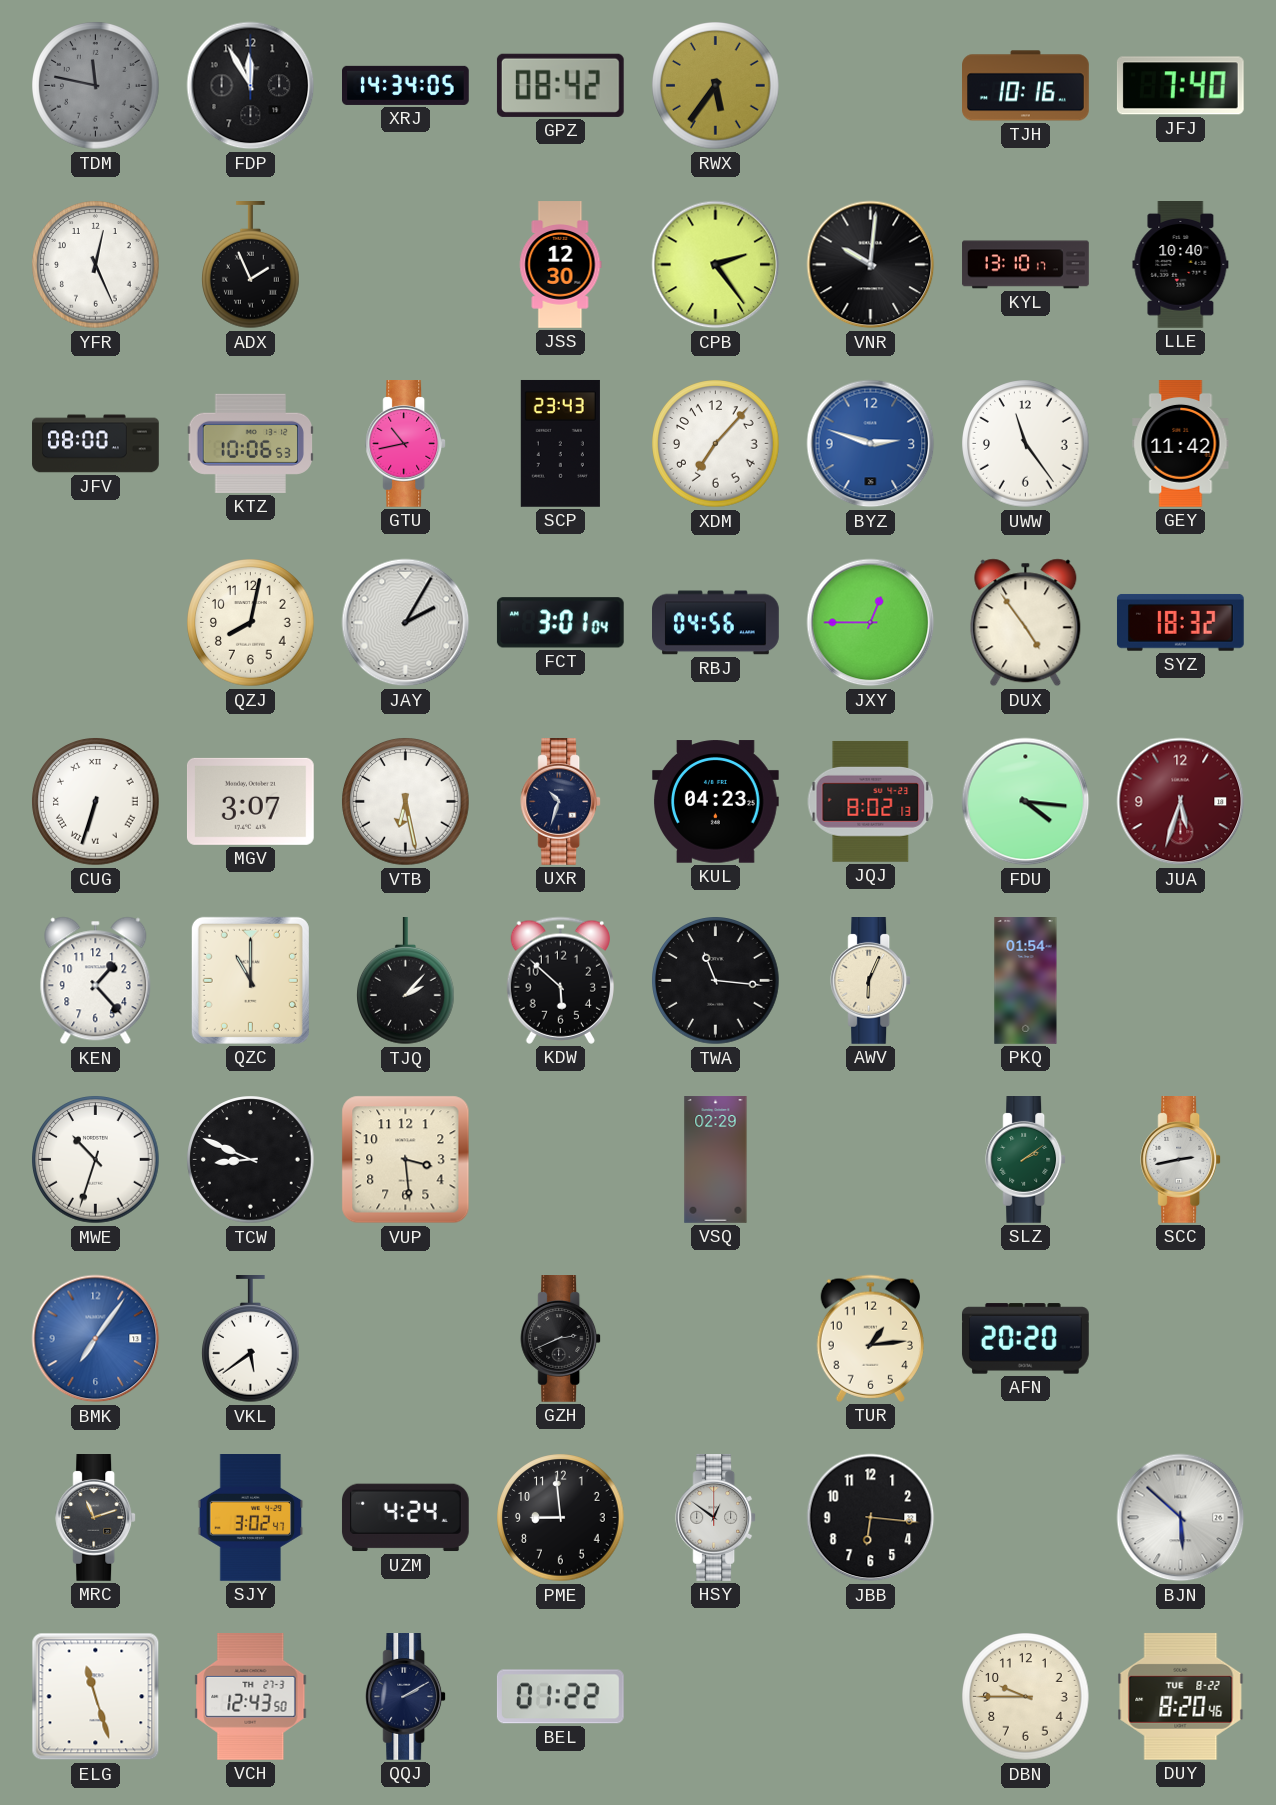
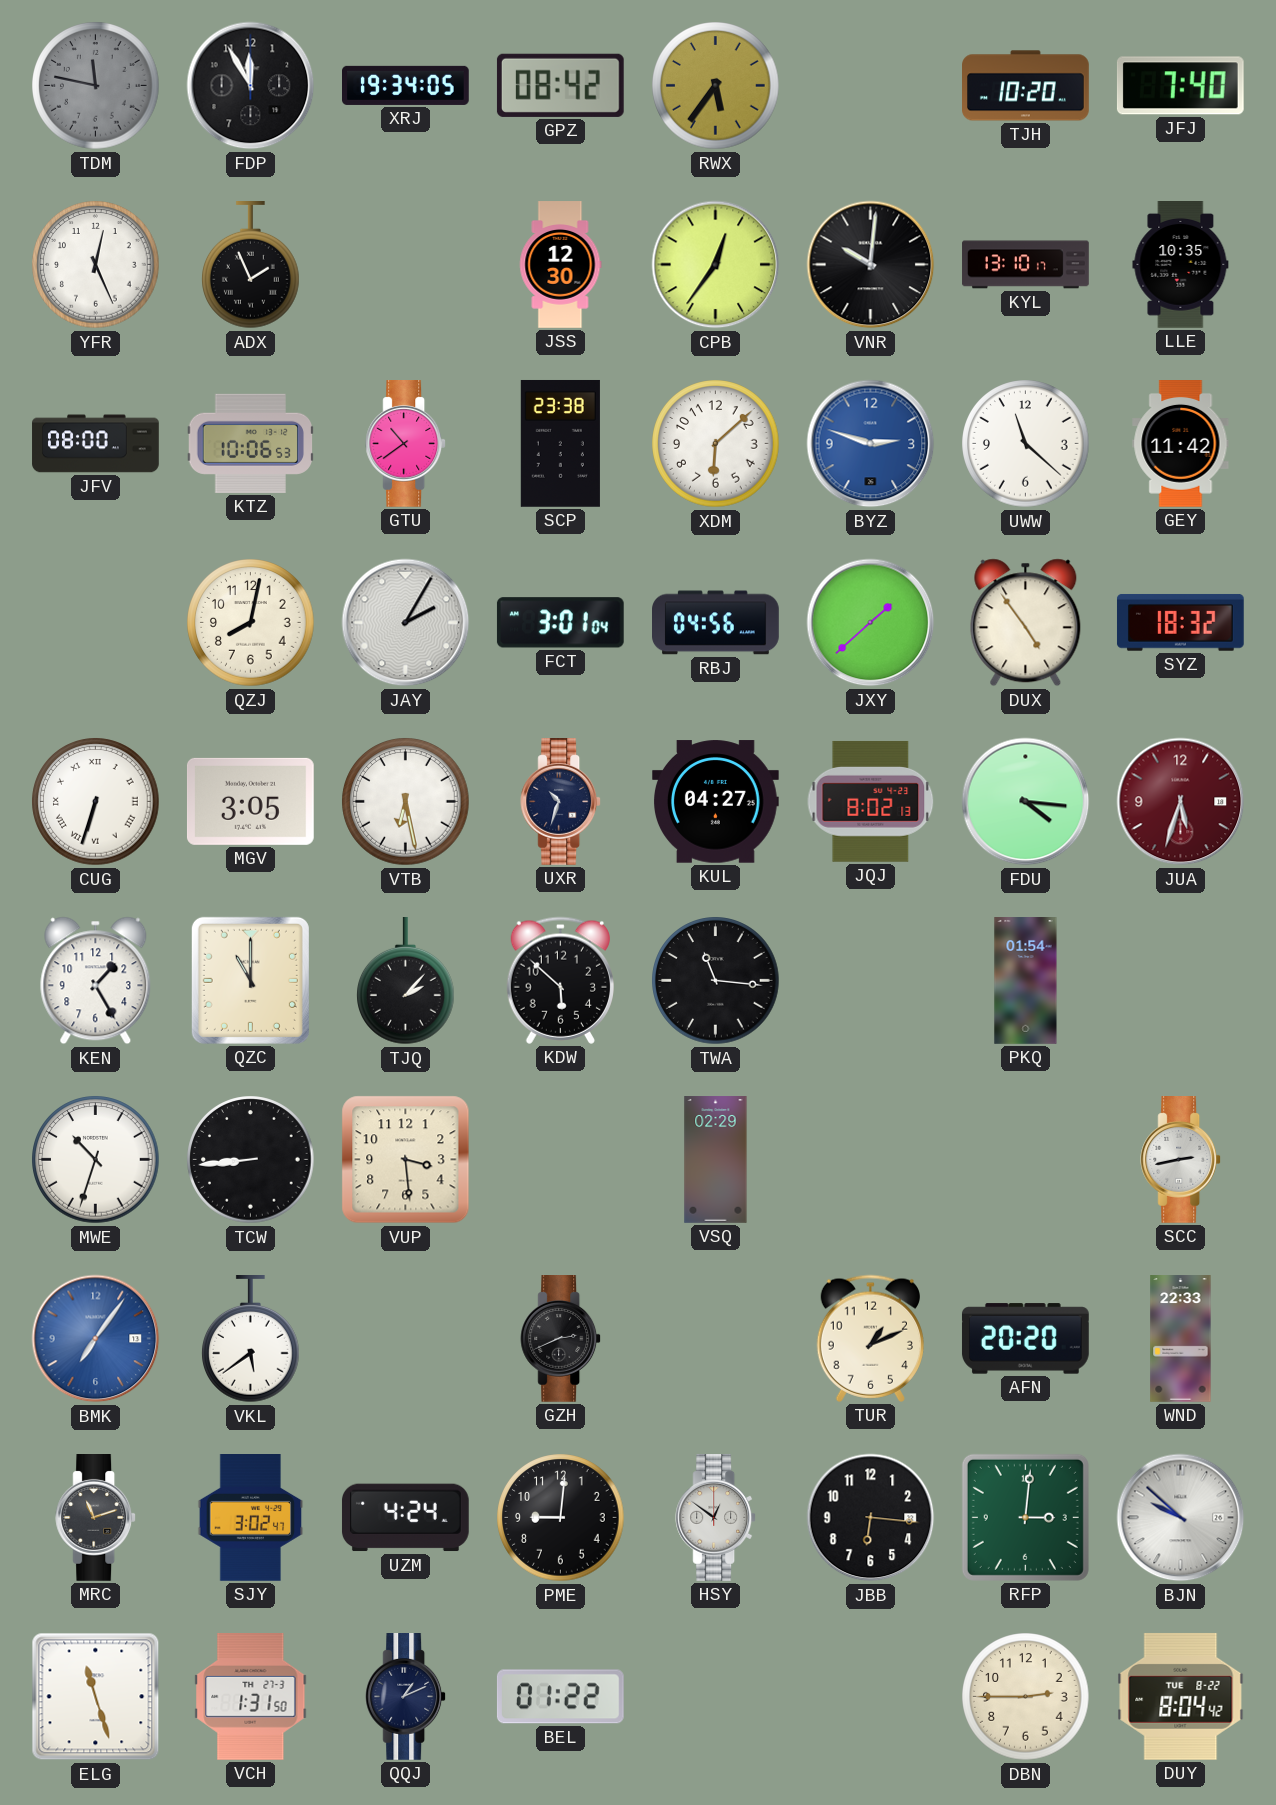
XRJ: 14:34 -> 19:34
TJH: 10:16 -> 10:20
CPB: 2:24 -> 12:36
LLE: 10:40 -> 10:35
GTU: 10:43 -> 10:39
SCP: 23:43 -> 23:38
XDM: 7:07 -> 6:08
UWW: 11:24 -> 11:22
JXY: 12:45 -> 1:38
MGV: 3:07 -> 3:05
KUL: 04:23 -> 04:27
KEN: 1:23 -> 1:25
AWV: 6:04 -> none
TCW: 8:49 -> 8:44
SLZ: 2:09 -> none
TUR: 1:14 -> 1:11
WND: none -> 22:33
PME: 8:59 -> 9:01
RFP: none -> 3:01
BJN: 5:52 -> 9:52
VCH: 12:43 -> 1:31
QQJ: 2:10 -> 1:11
DBN: 9:45 -> 2:45
DUY: 8:20 -> 8:04
